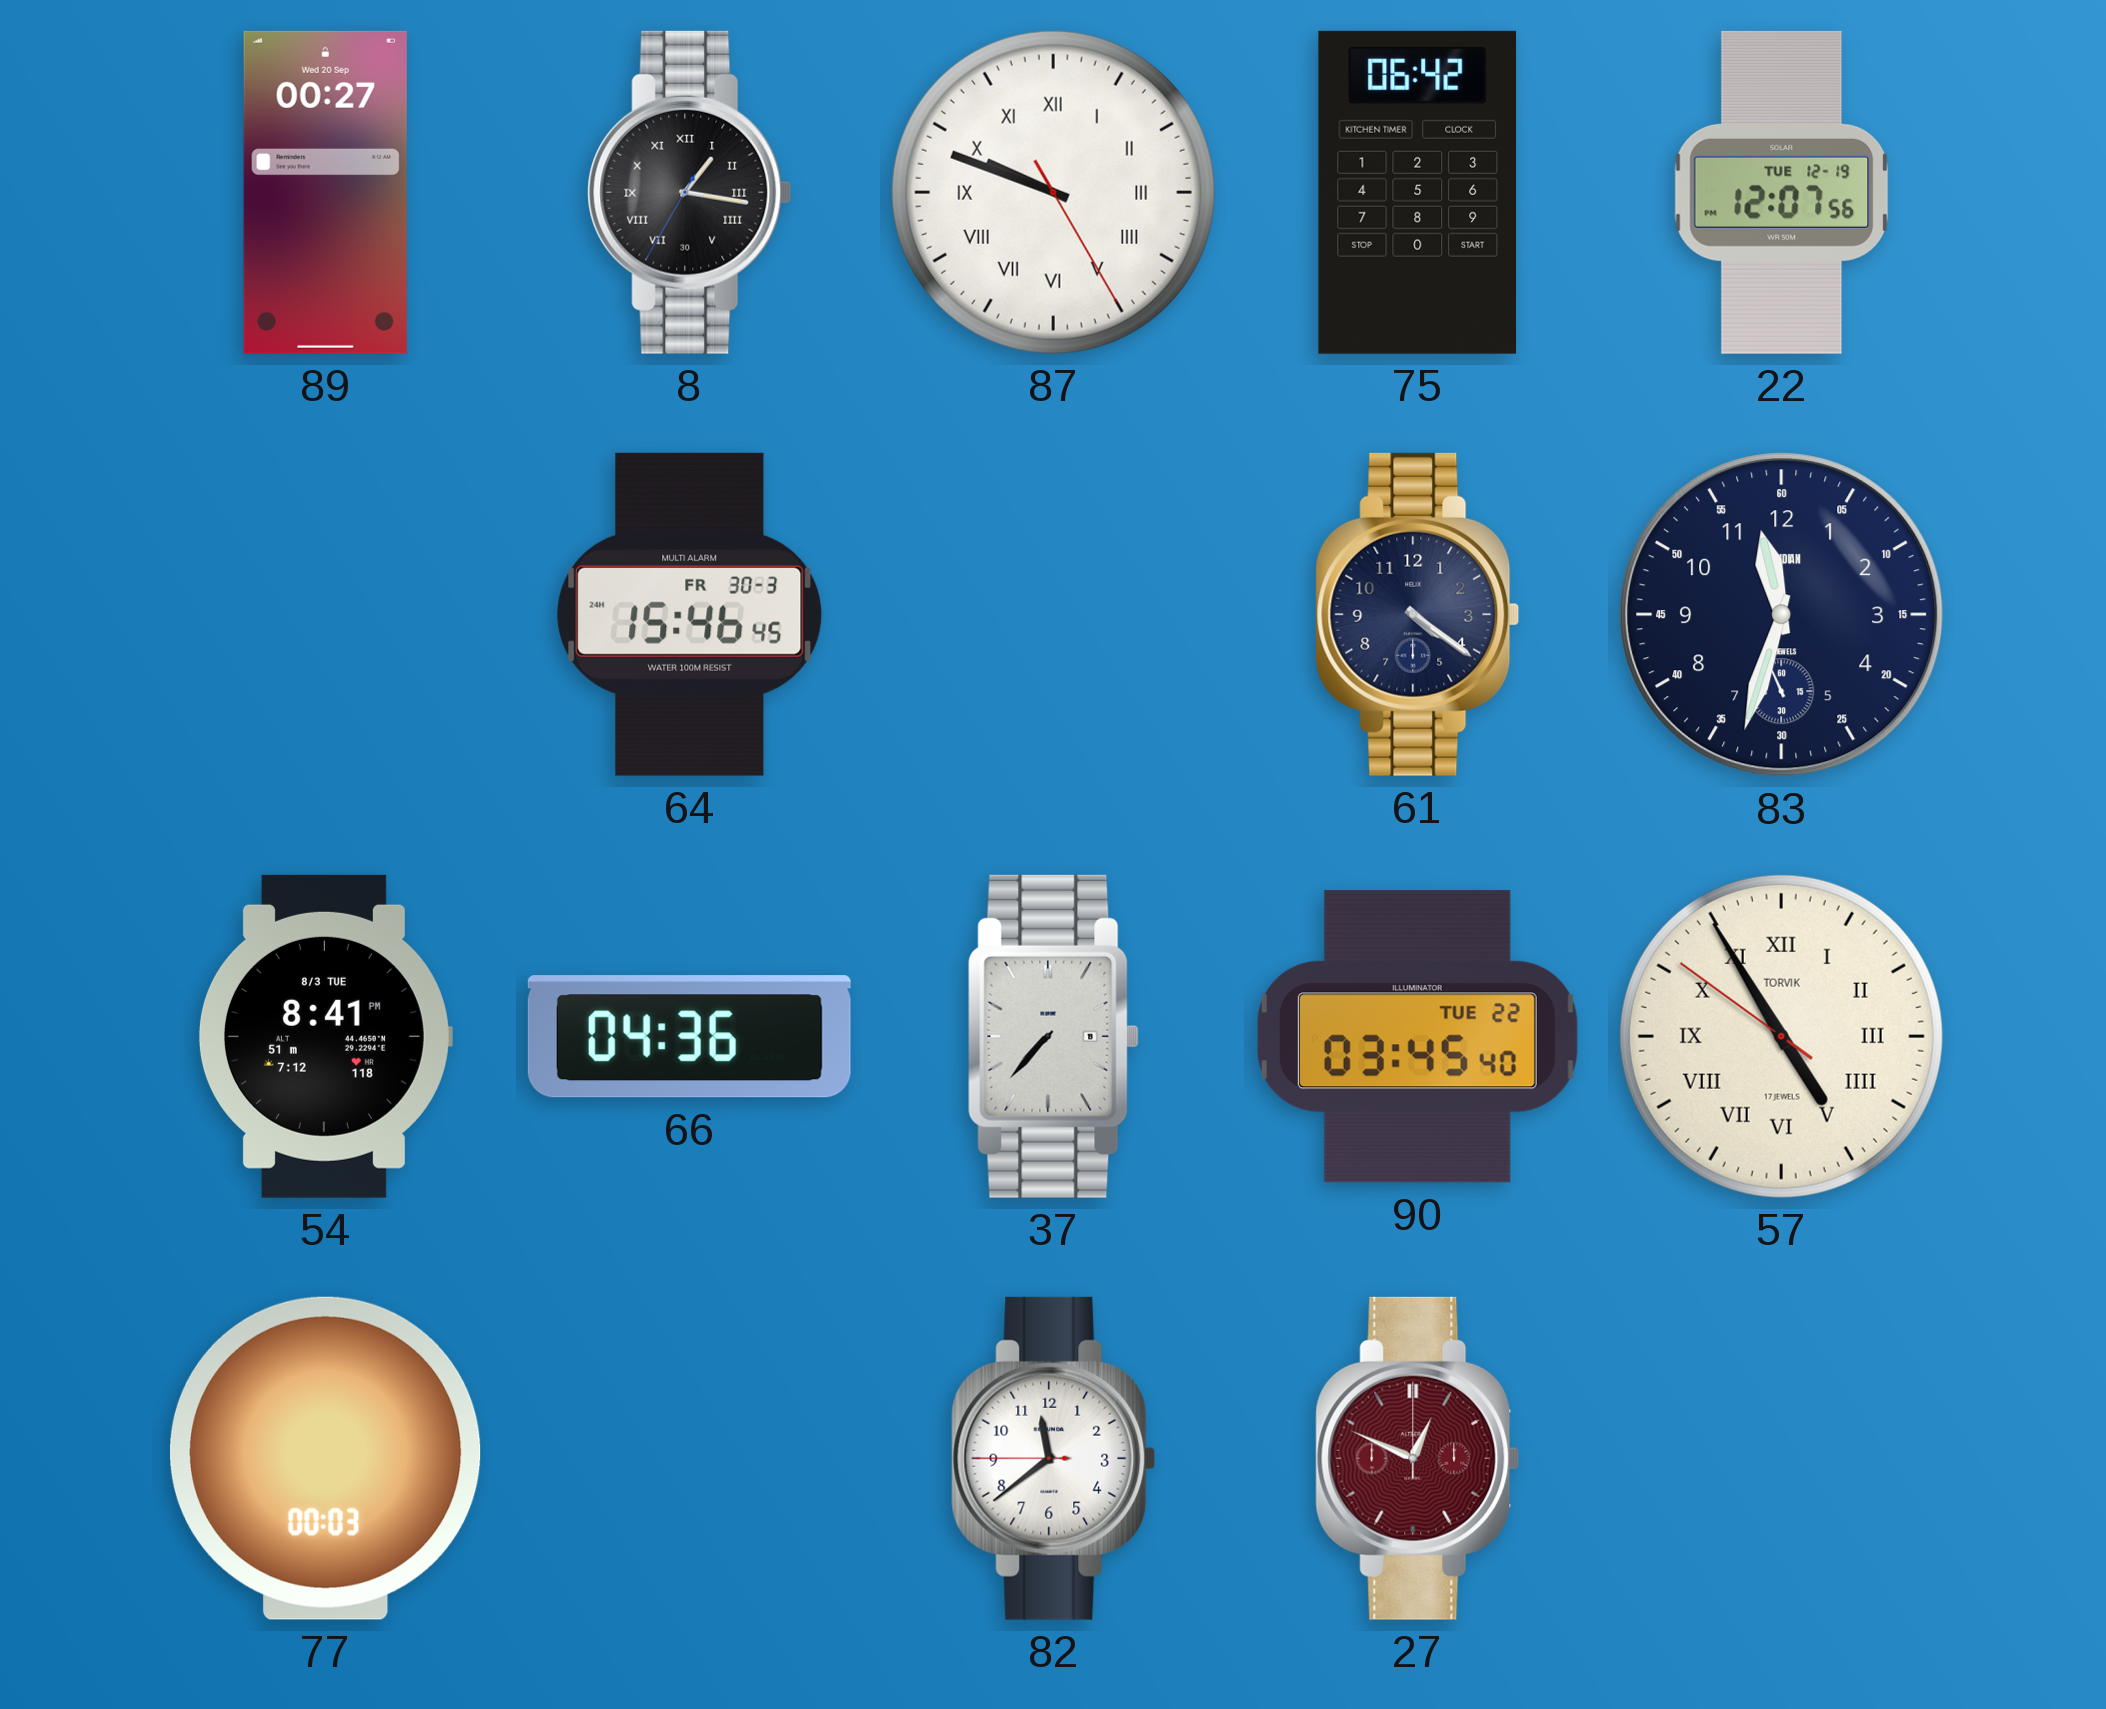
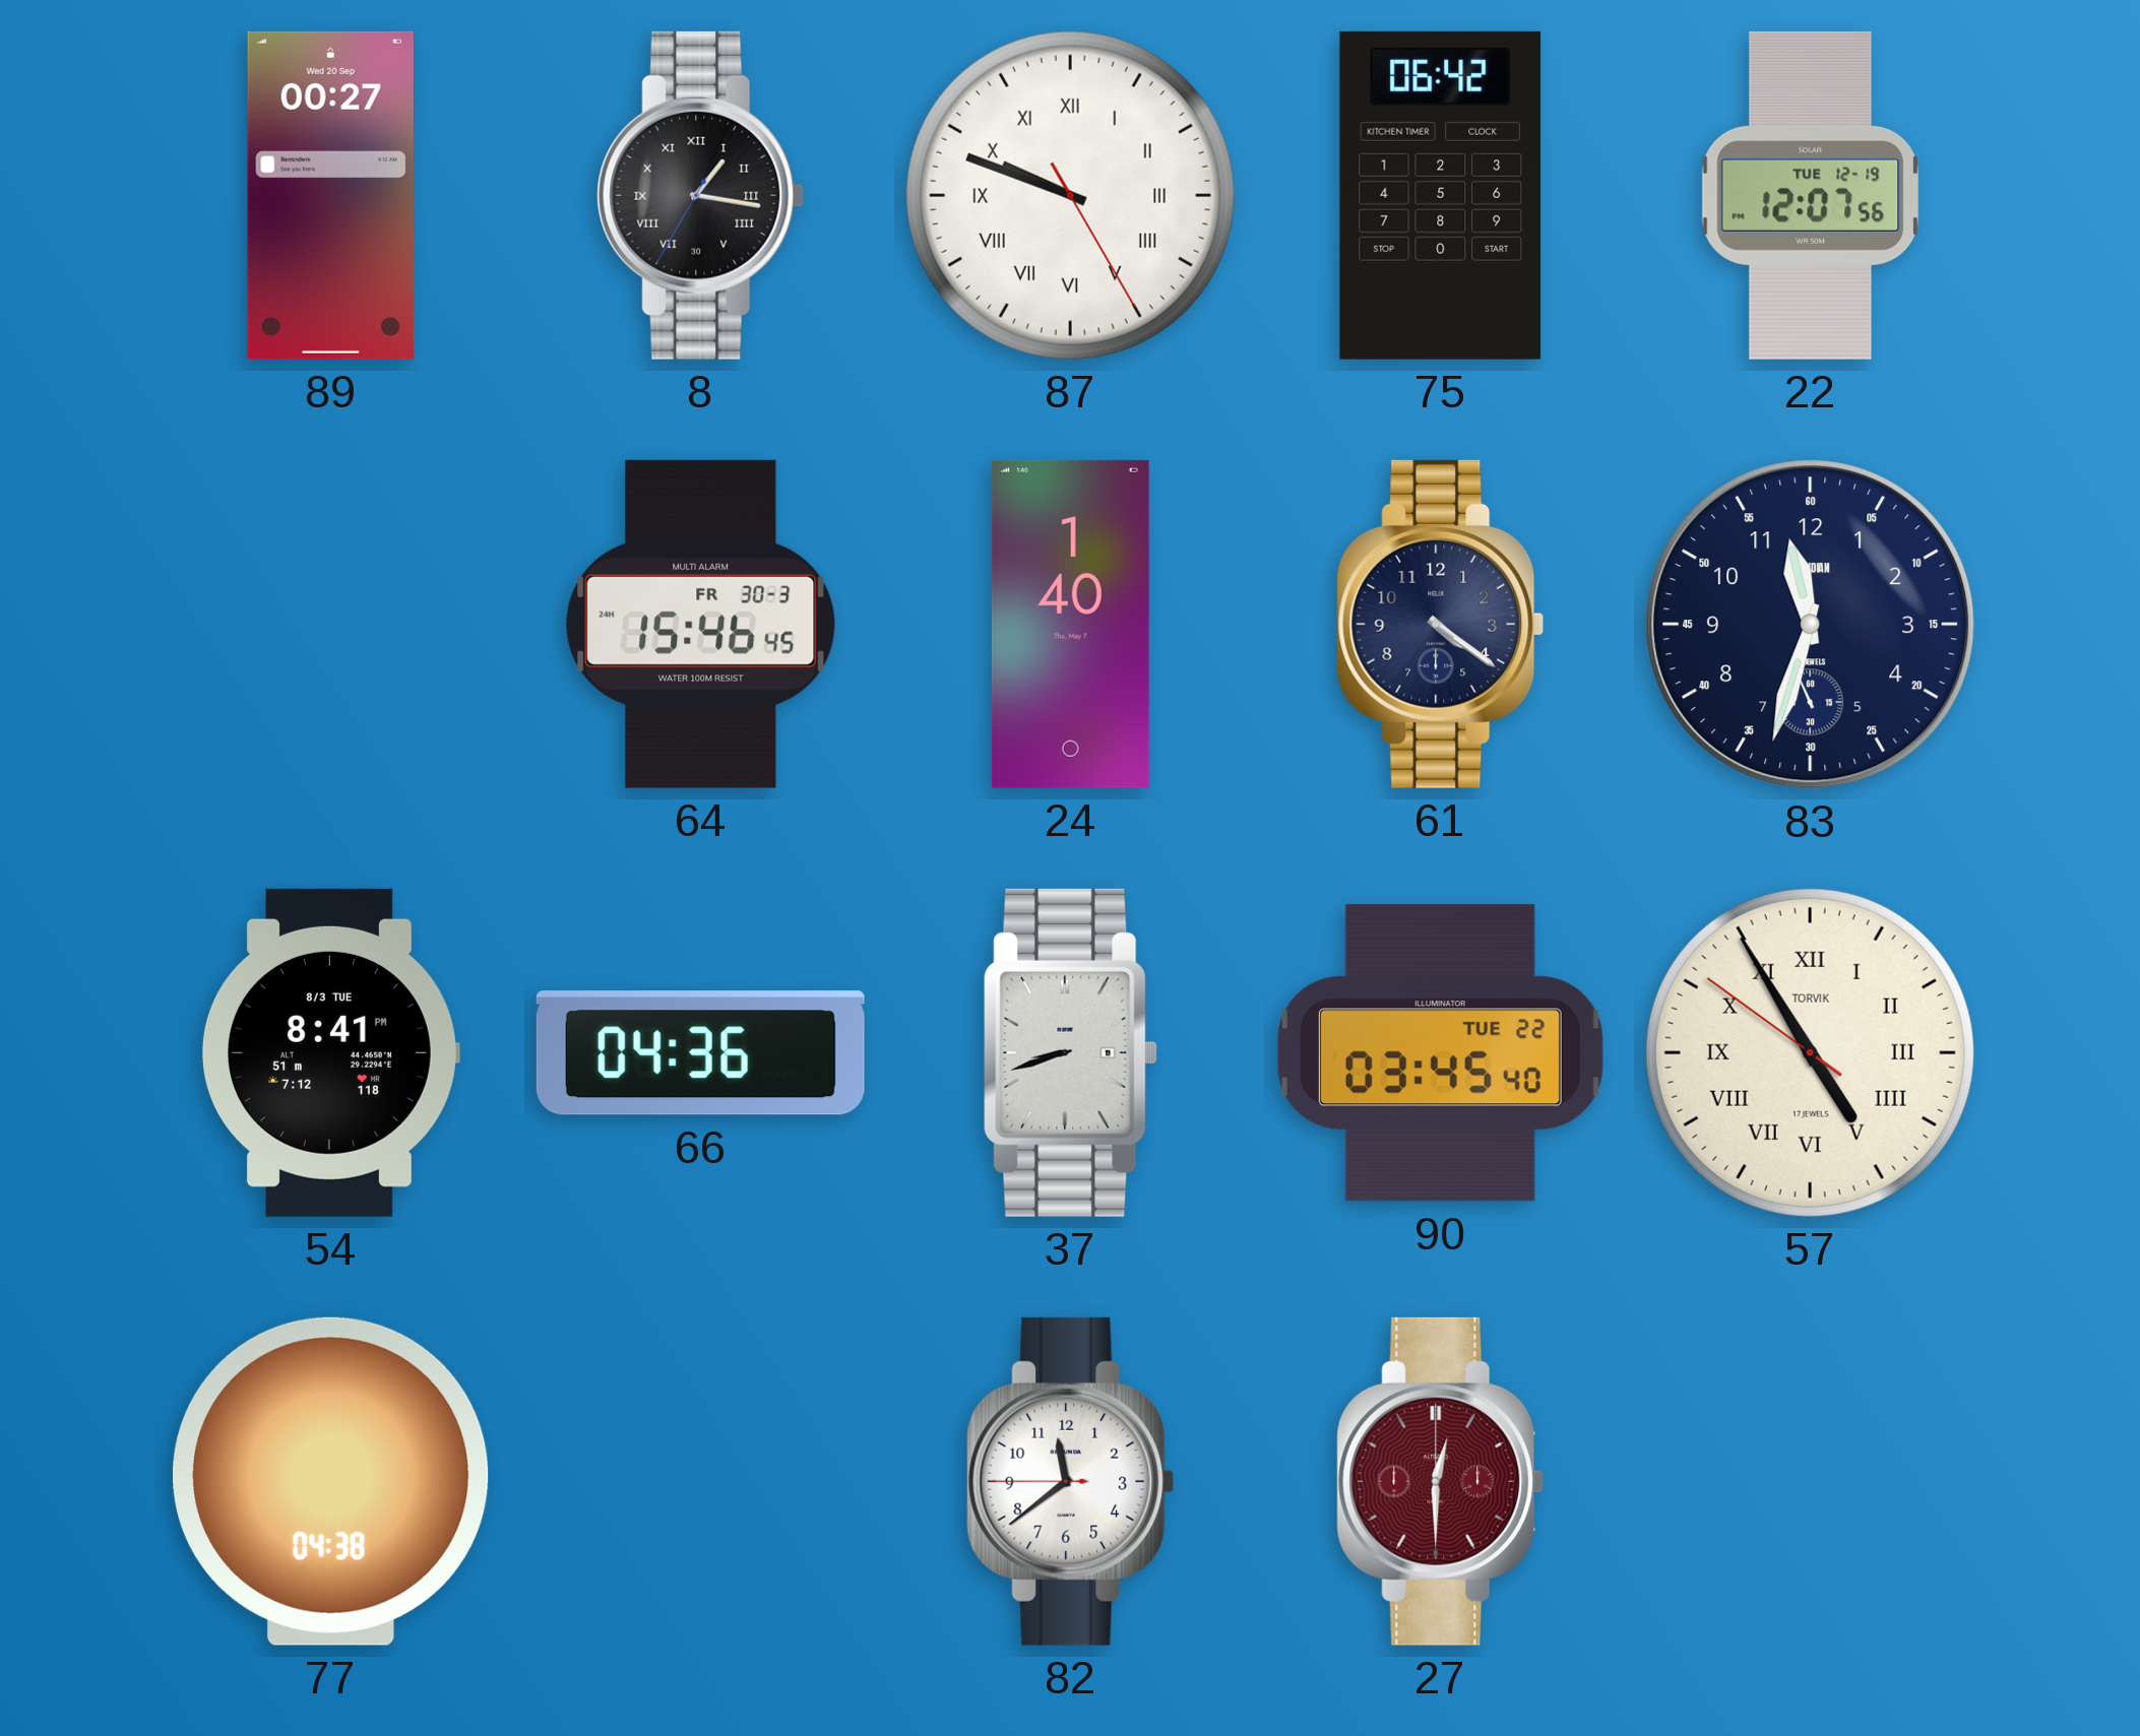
24: none -> 1:40
37: 7:37 -> 8:42
77: 00:03 -> 04:38
27: 12:49 -> 12:30
